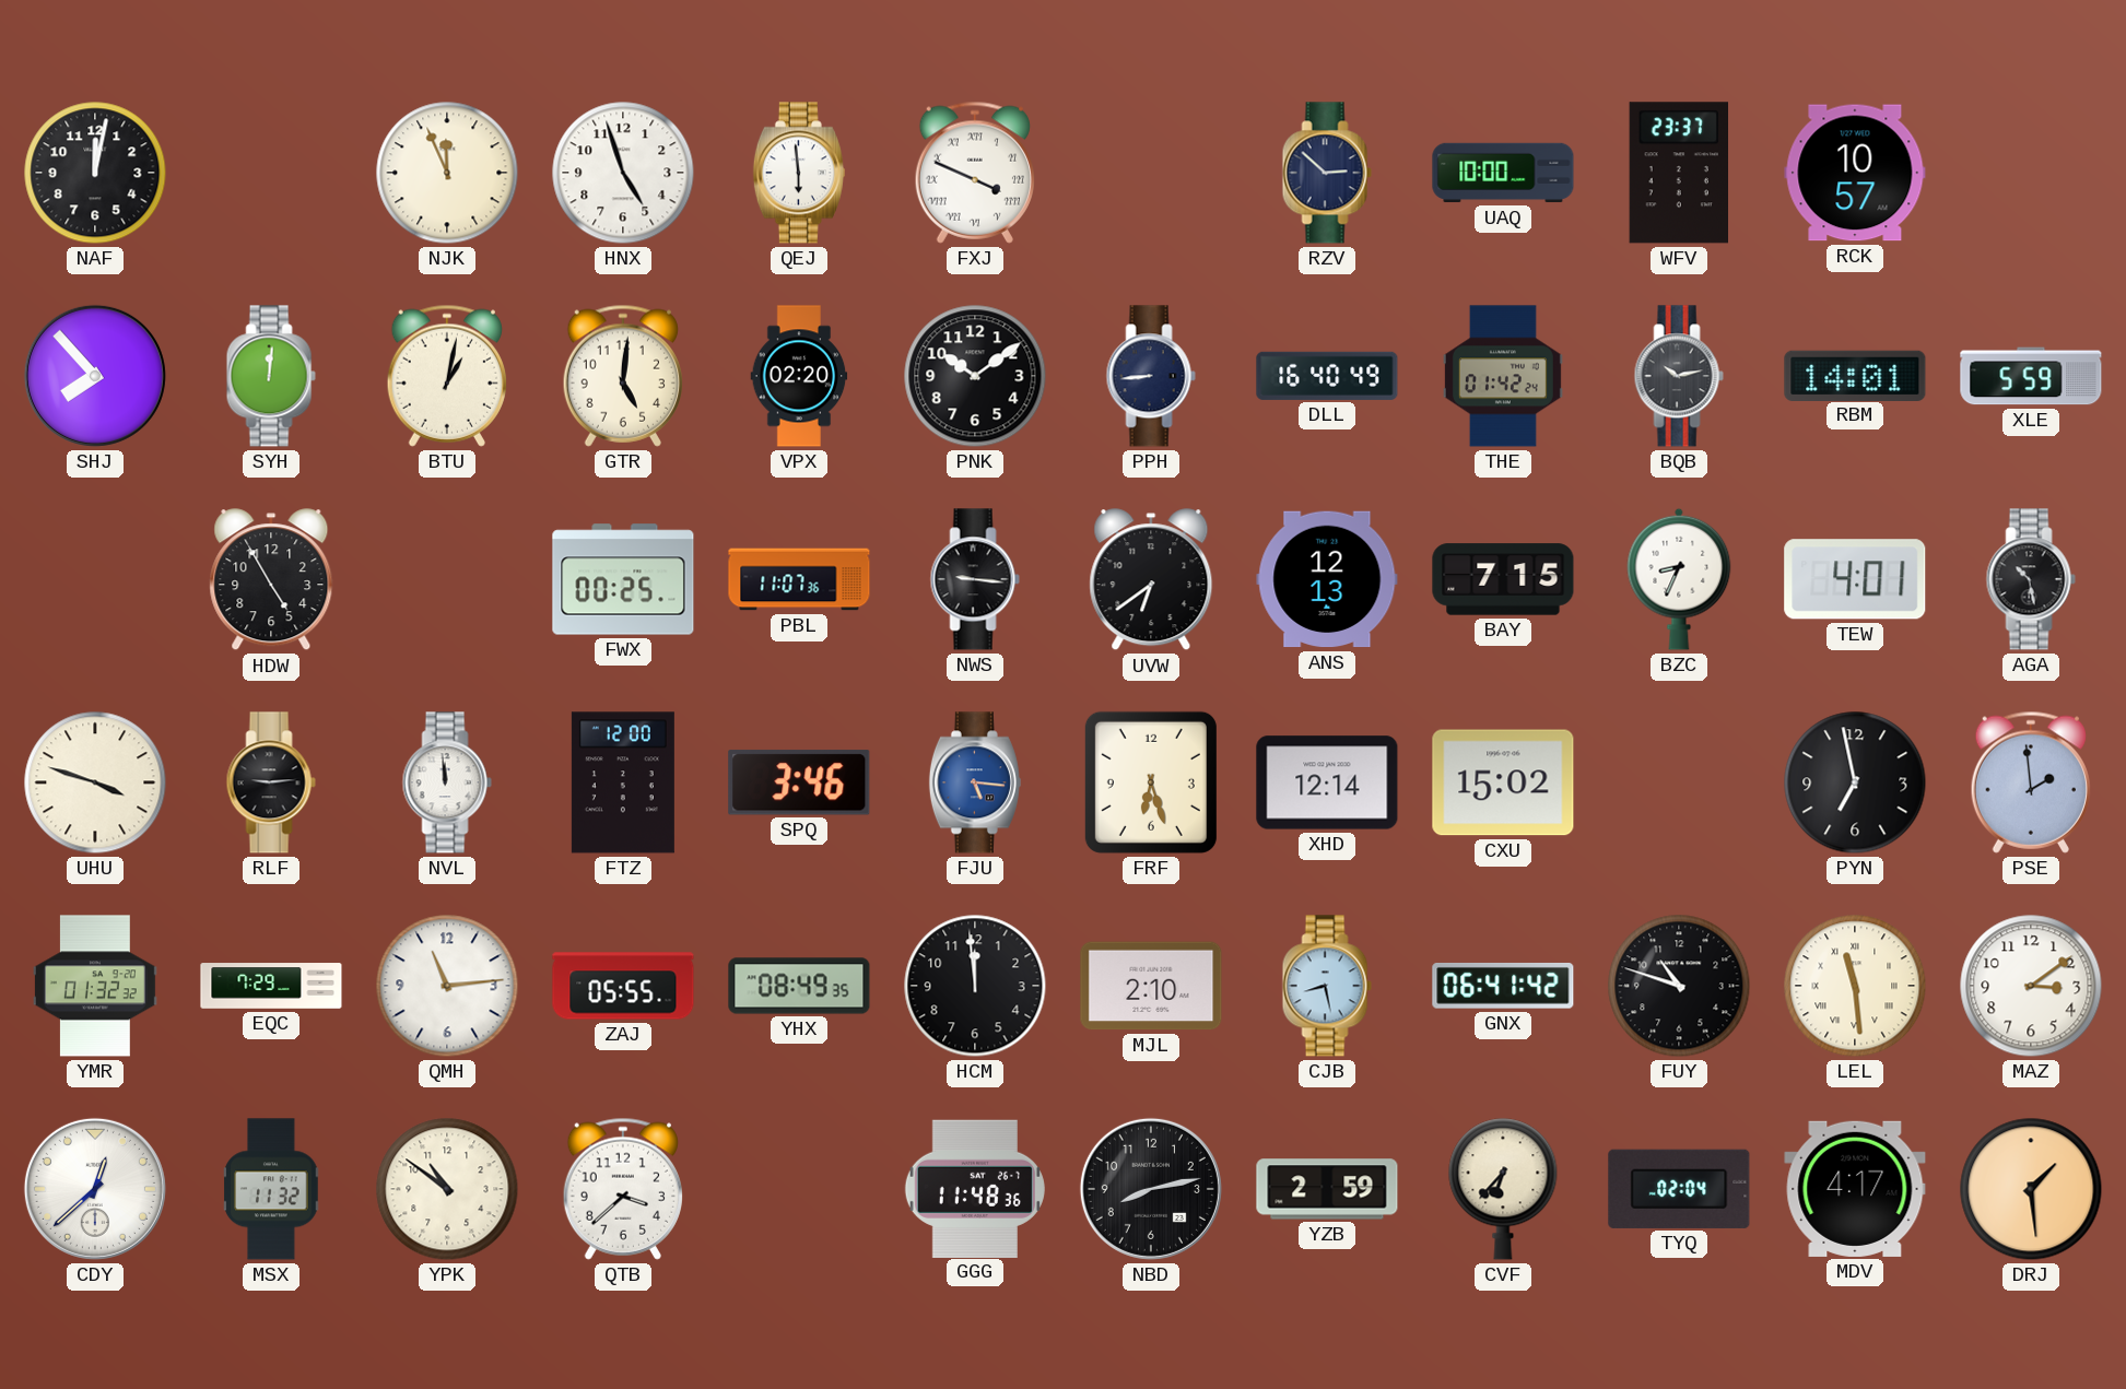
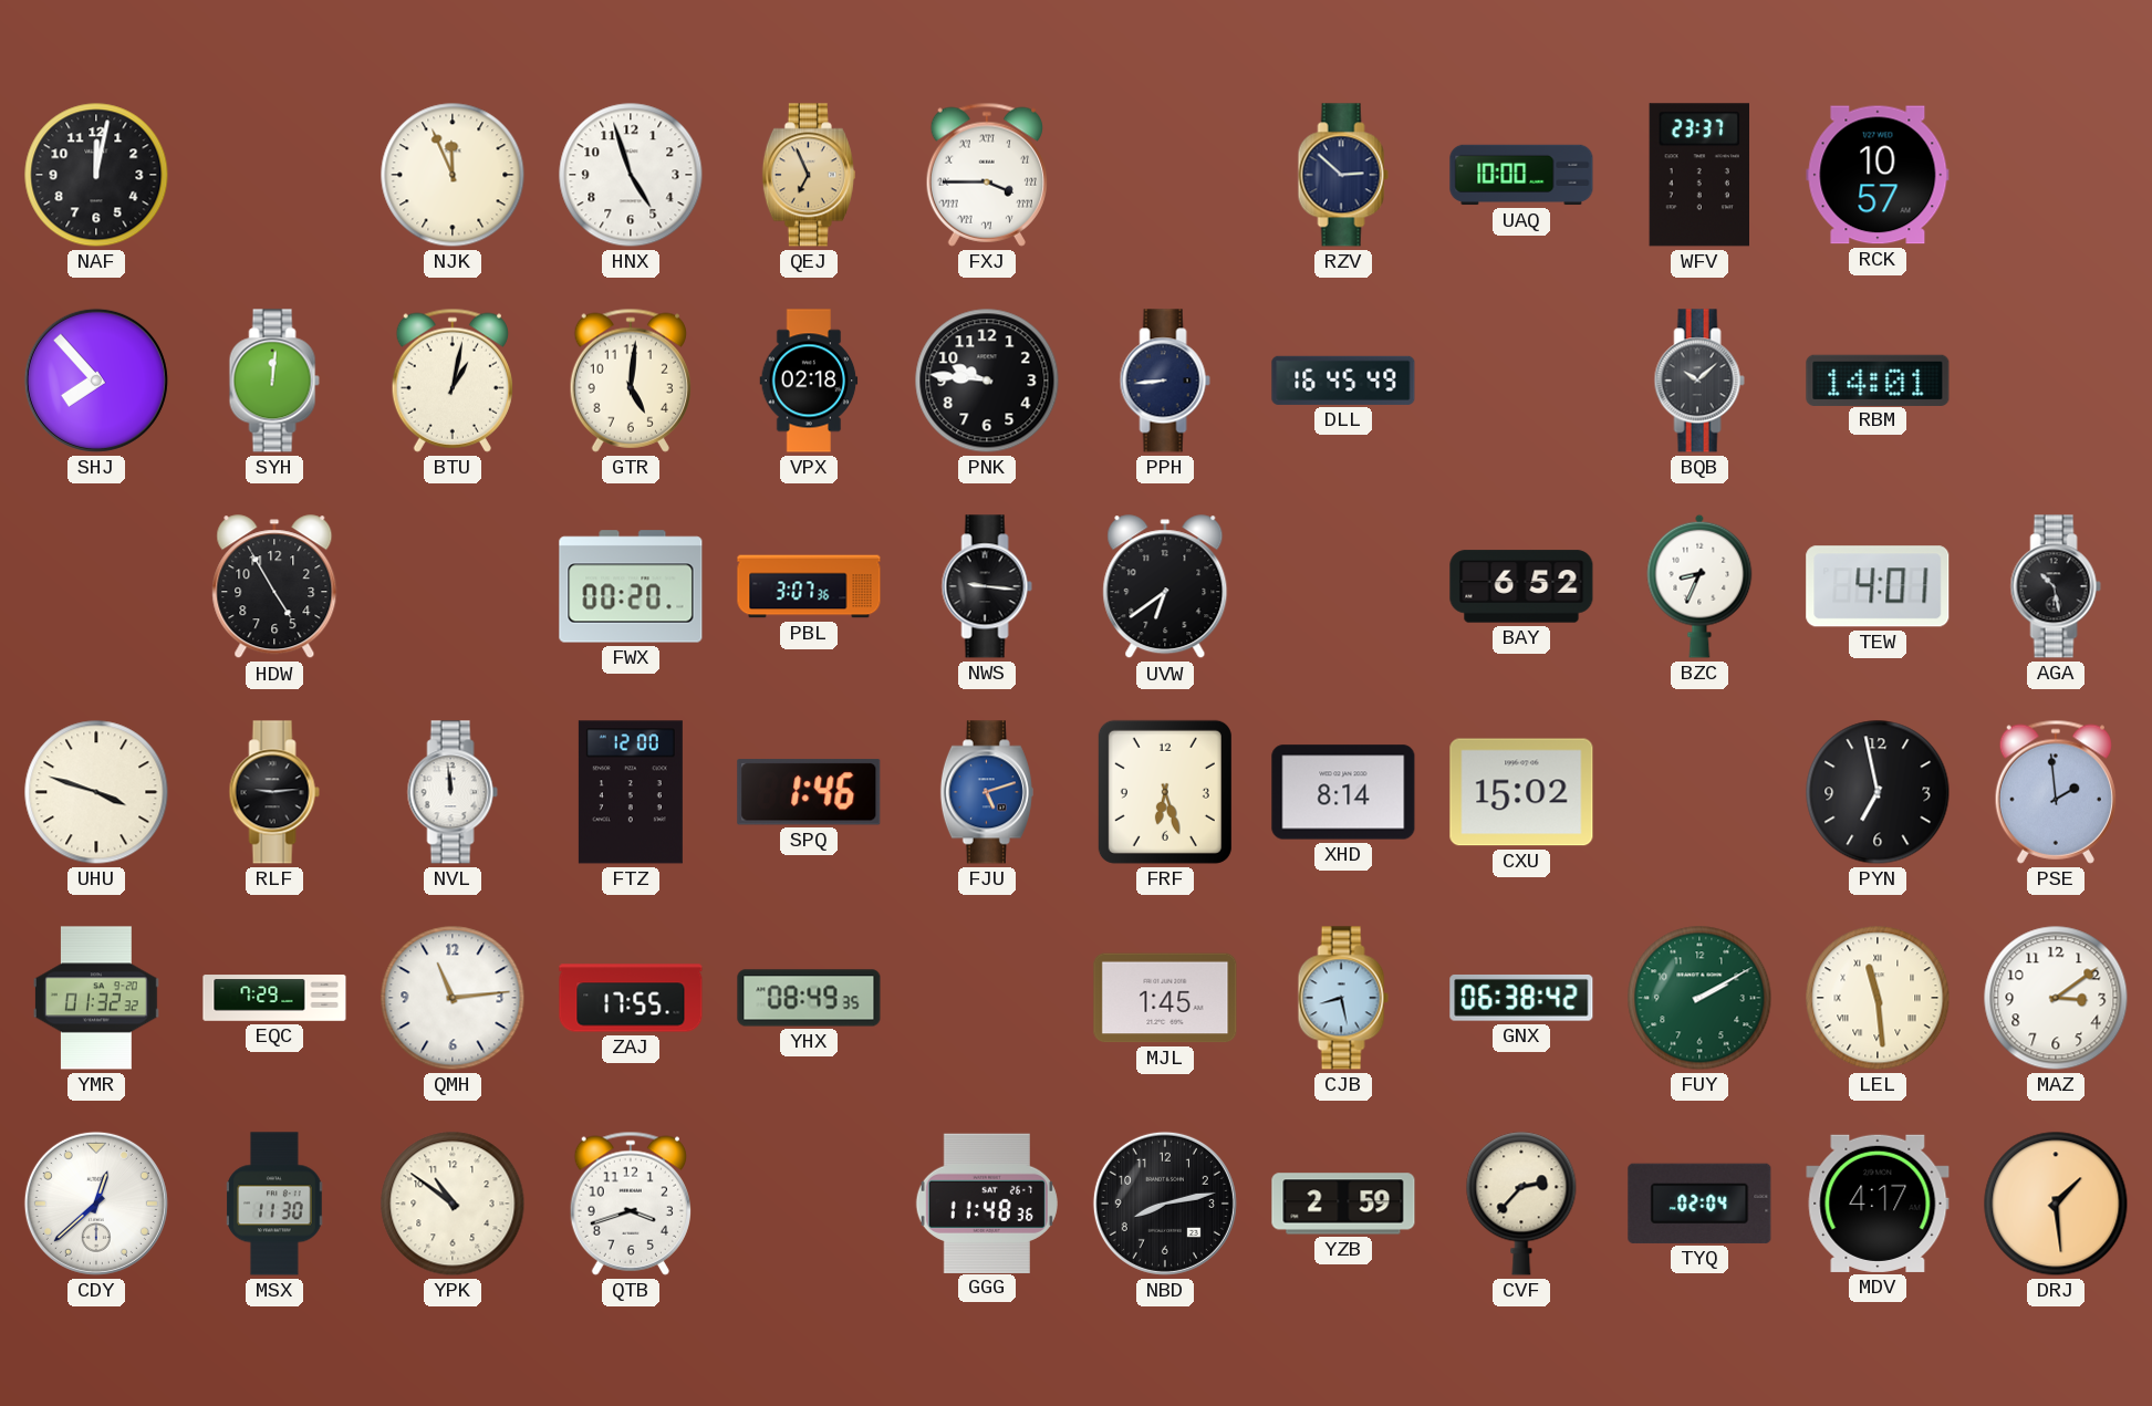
QEJ: 5:59 -> 6:56
QEJ dial: white -> champagne
FXJ: 3:49 -> 3:45
VPX: 02:20 -> 02:18
PNK: 10:09 -> 9:46
DLL: 16:40 -> 16:45
THE: 01:42 -> none
BQB: 10:13 -> 10:08
XLE: 5:59 -> none
FWX: 00:25 -> 00:20
PBL: 11:07 -> 3:07
ANS: 12:13 -> none
BAY: 7:15 -> 6:52
SPQ: 3:46 -> 1:46
FJU: 5:16 -> 5:12
XHD: 12:14 -> 8:14
ZAJ: 05:55 -> 17:55
HCM: 11:59 -> none
MJL: 2:10 -> 1:45
GNX: 06:41 -> 06:38
FUY: 10:48 -> 2:10
FUY dial: black -> green
MSX: 11:32 -> 11:30
QTB: 3:38 -> 3:42
CVF: 6:37 -> 2:37
